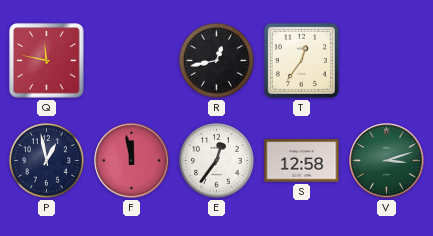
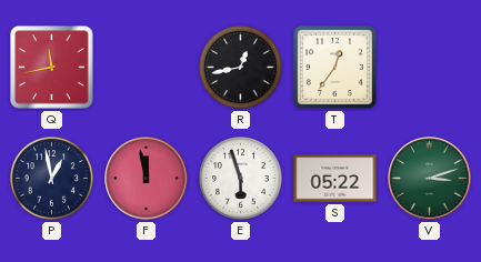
Q: 11:47 -> 11:43
E: 12:36 -> 5:57
S: 12:58 -> 05:22
